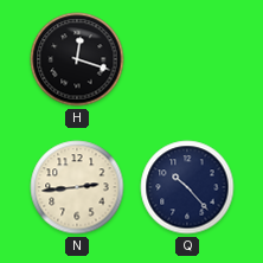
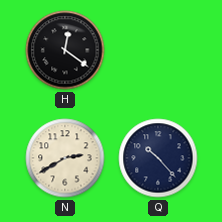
H: 12:18 -> 12:21
N: 2:44 -> 2:40
